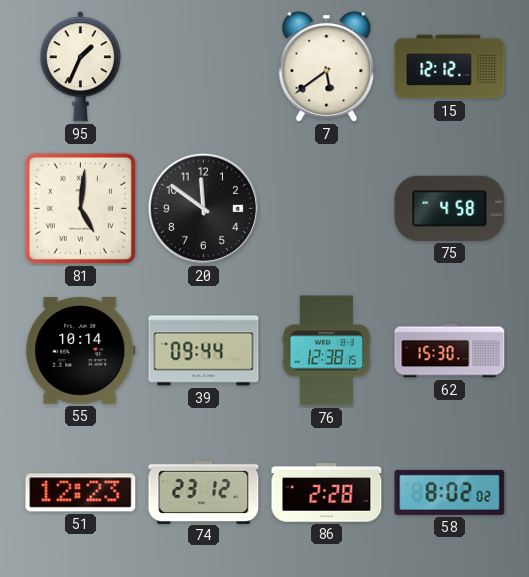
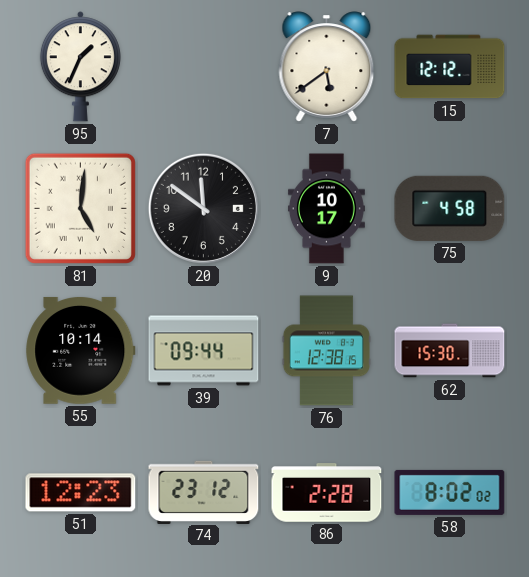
9: none -> 10:17
